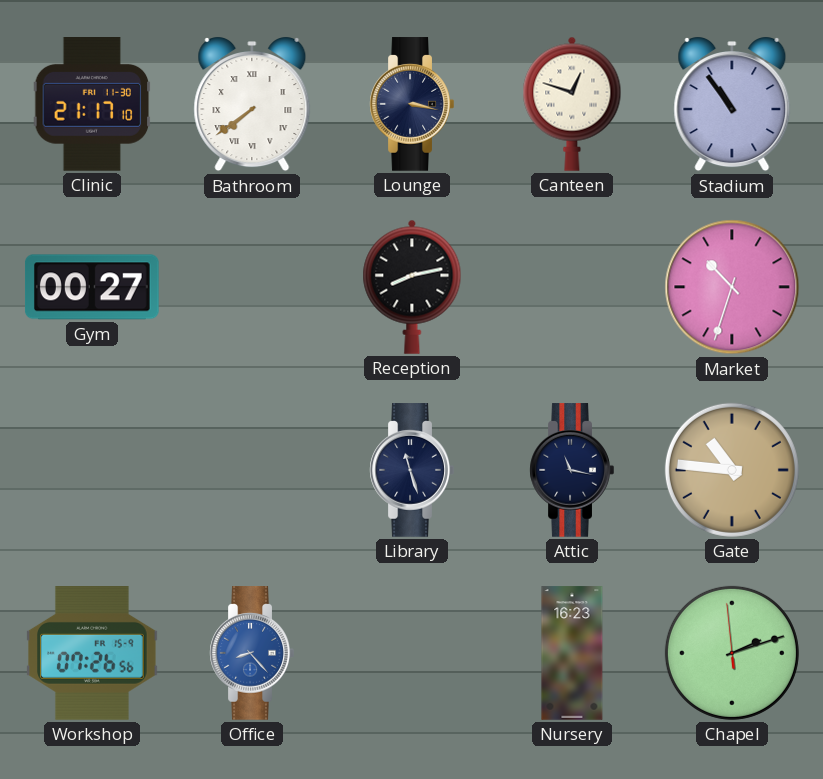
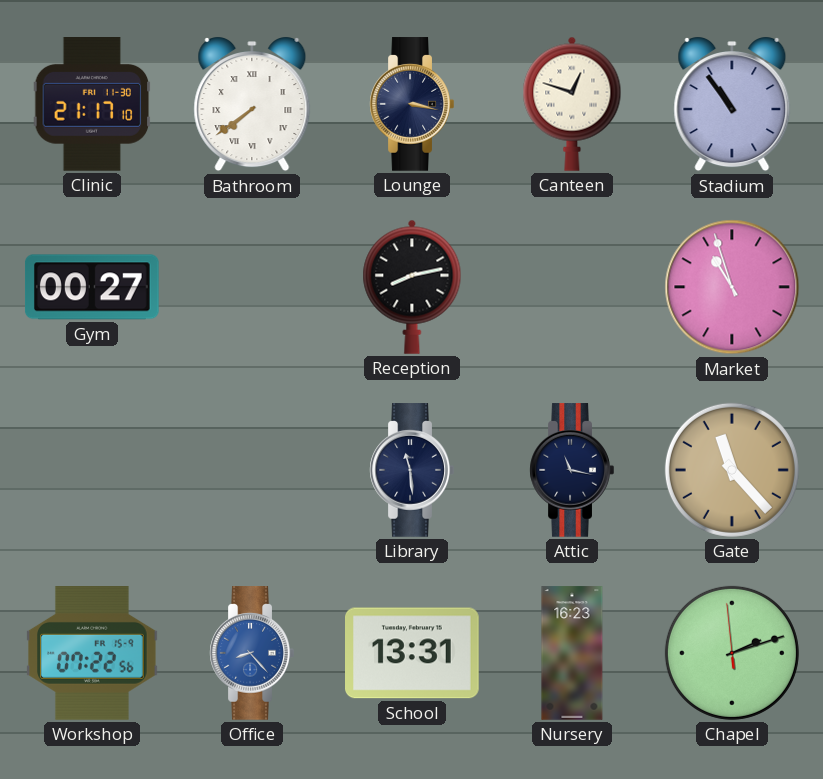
Market: 10:33 -> 10:57
Library: 11:27 -> 11:29
Gate: 10:46 -> 11:23
Workshop: 07:26 -> 07:22
School: none -> 13:31
